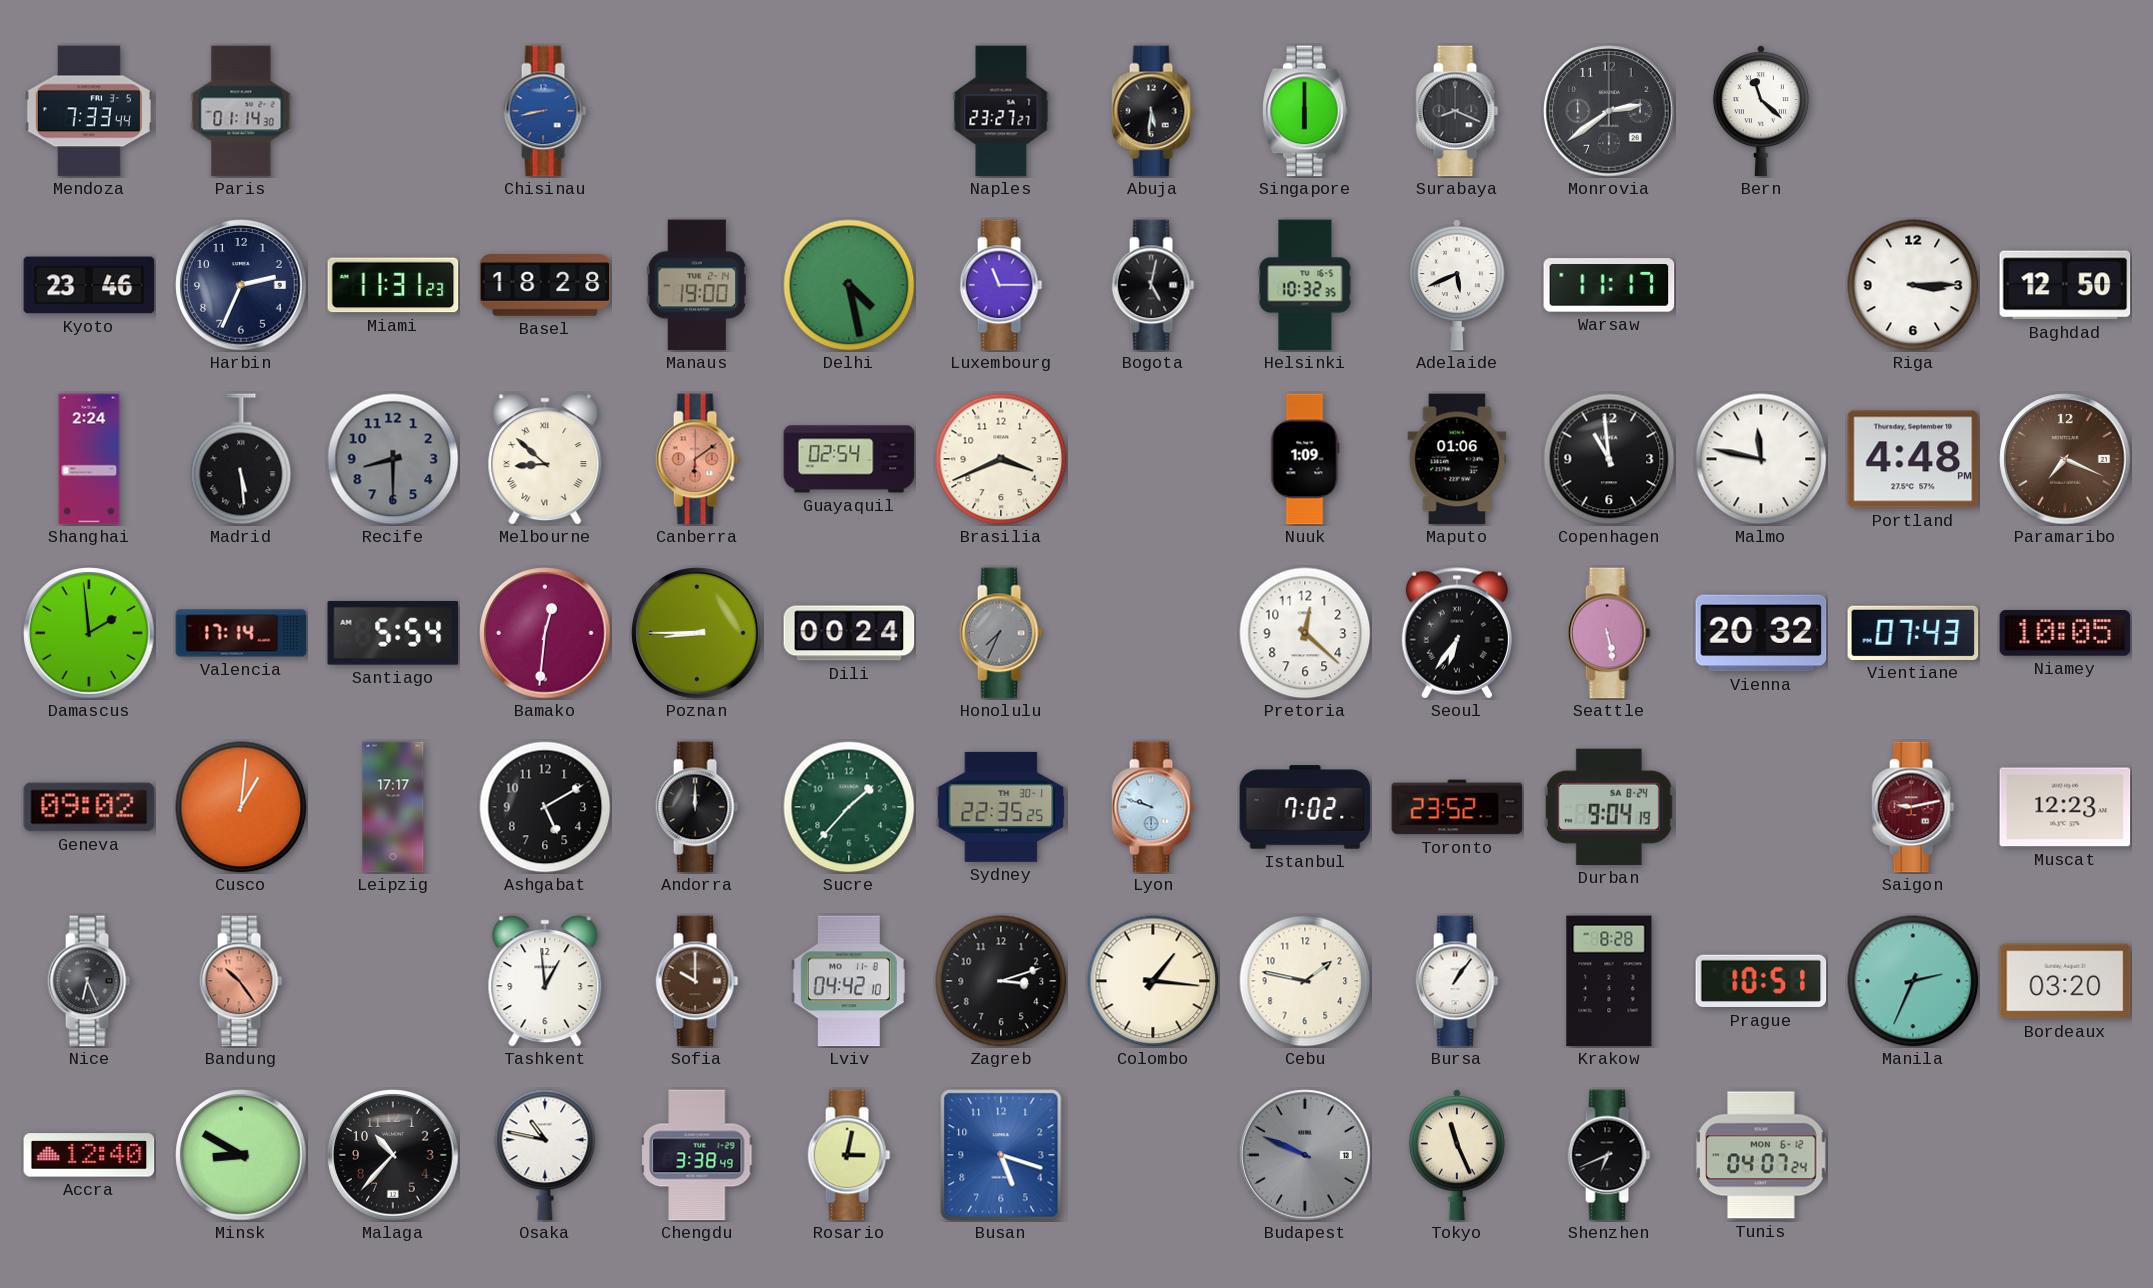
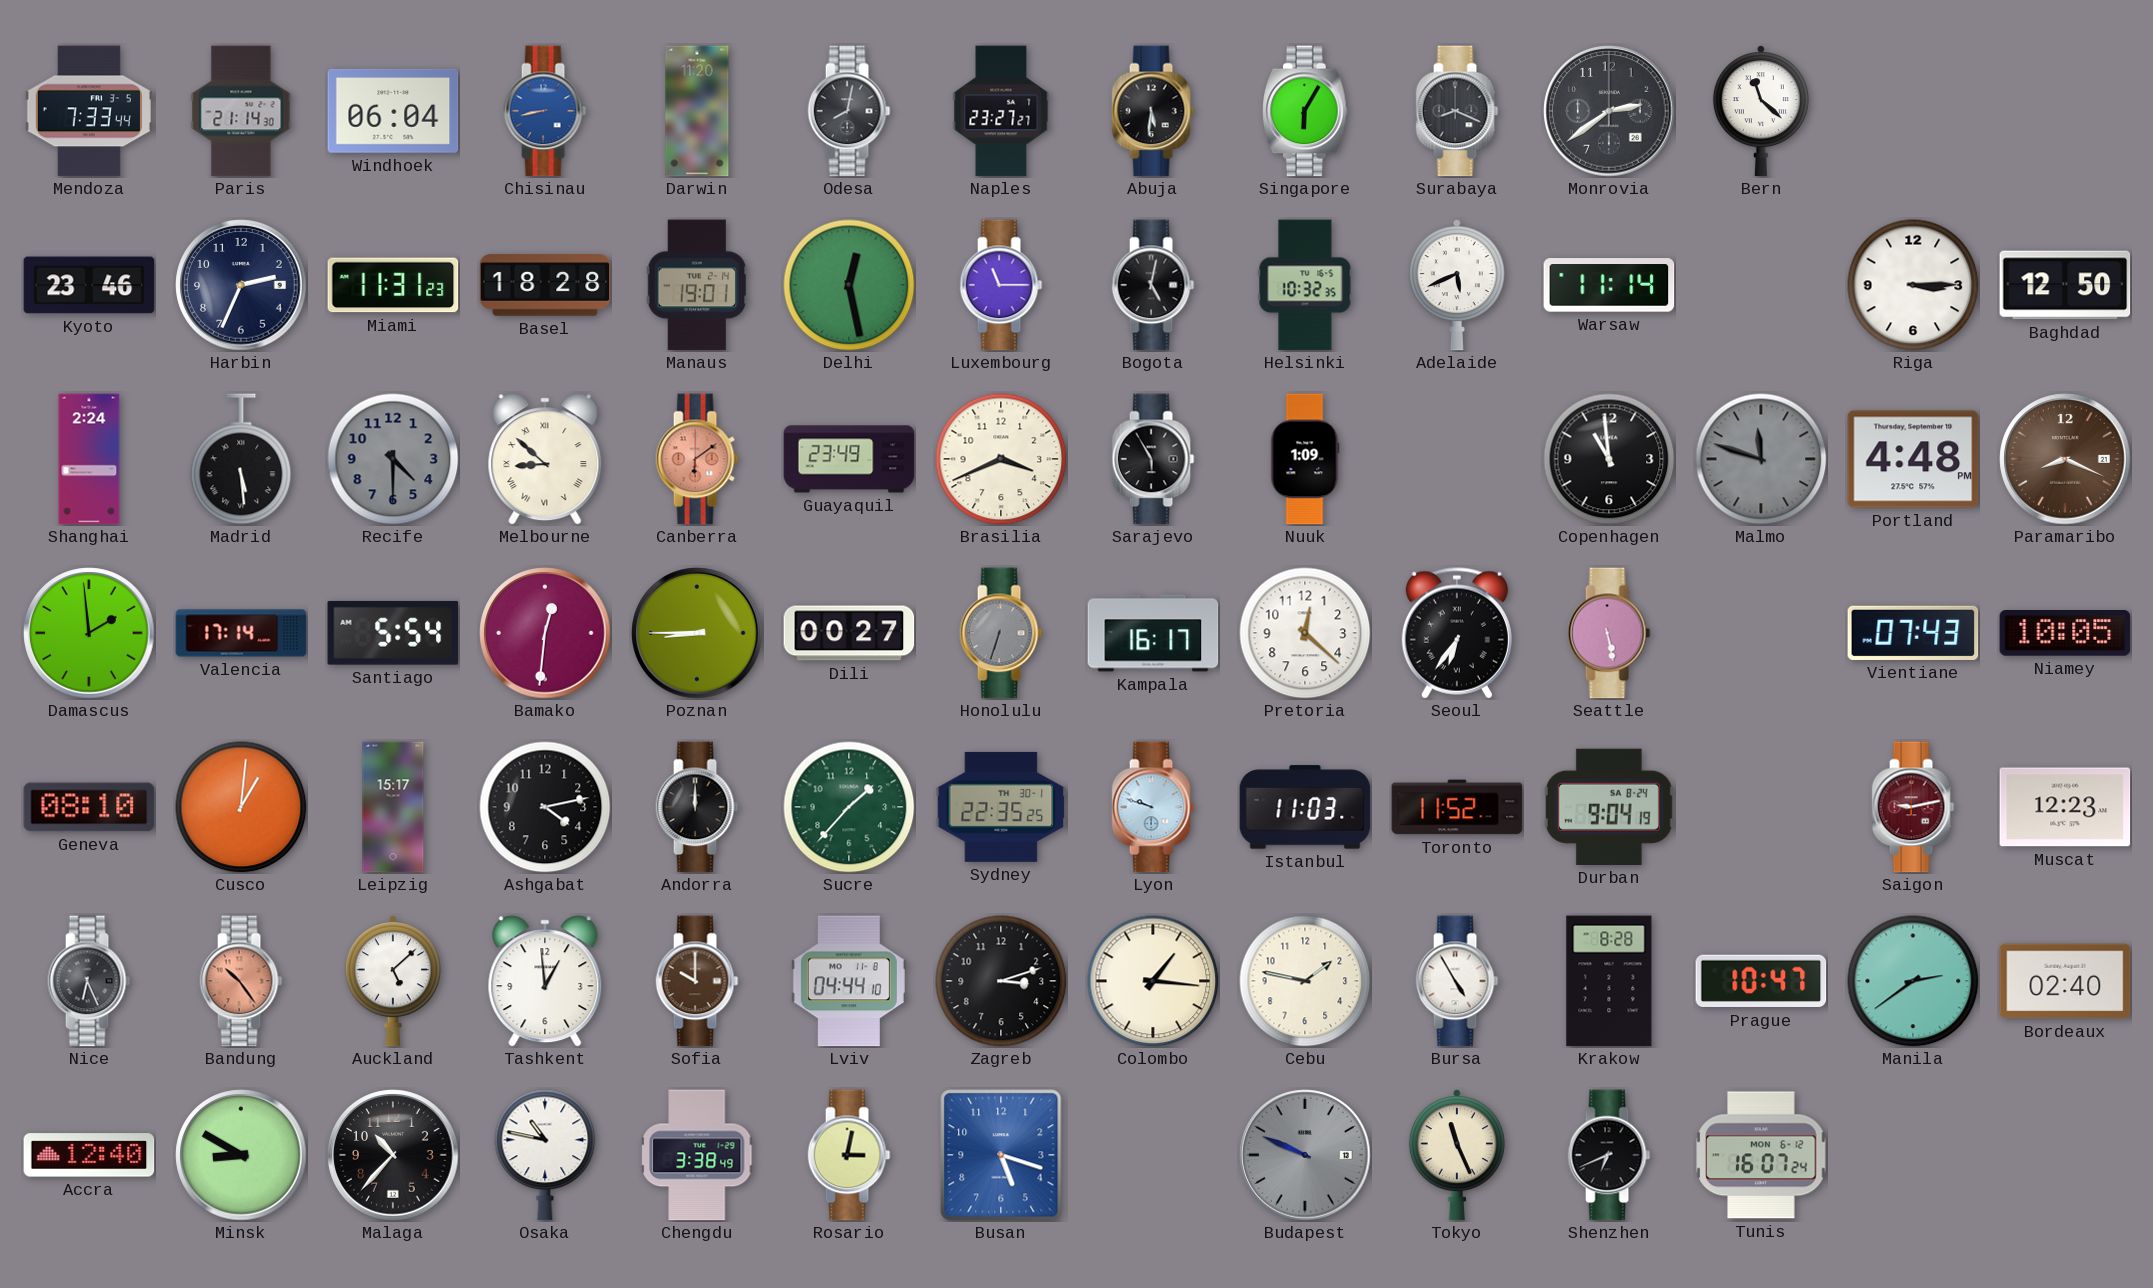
Paris: 01:14 -> 21:14
Windhoek: none -> 06:04
Darwin: none -> 11:20
Odesa: none -> 8:02
Singapore: 6:00 -> 6:05
Manaus: 19:00 -> 19:01
Delhi: 4:28 -> 12:28
Warsaw: 11:17 -> 11:14
Recife: 8:30 -> 4:30
Guayaquil: 02:54 -> 23:49
Sarajevo: none -> 5:55
Maputo: 01:06 -> none
Malmo: 11:47 -> 11:48
Malmo dial: white -> grey
Paramaribo: 7:19 -> 8:19
Dili: 00:24 -> 00:27
Honolulu: 7:34 -> 6:33
Kampala: none -> 16:17
Vienna: 20:32 -> none
Geneva: 09:02 -> 08:10
Leipzig: 17:17 -> 15:17
Ashgabat: 5:10 -> 4:13
Istanbul: 7:02 -> 11:03
Toronto: 23:52 -> 11:52
Auckland: none -> 5:08
Lviv: 04:42 -> 04:44
Bursa: 1:06 -> 4:55
Prague: 10:51 -> 10:47
Manila: 2:34 -> 2:39
Bordeaux: 03:20 -> 02:40
Tunis: 04:07 -> 16:07
